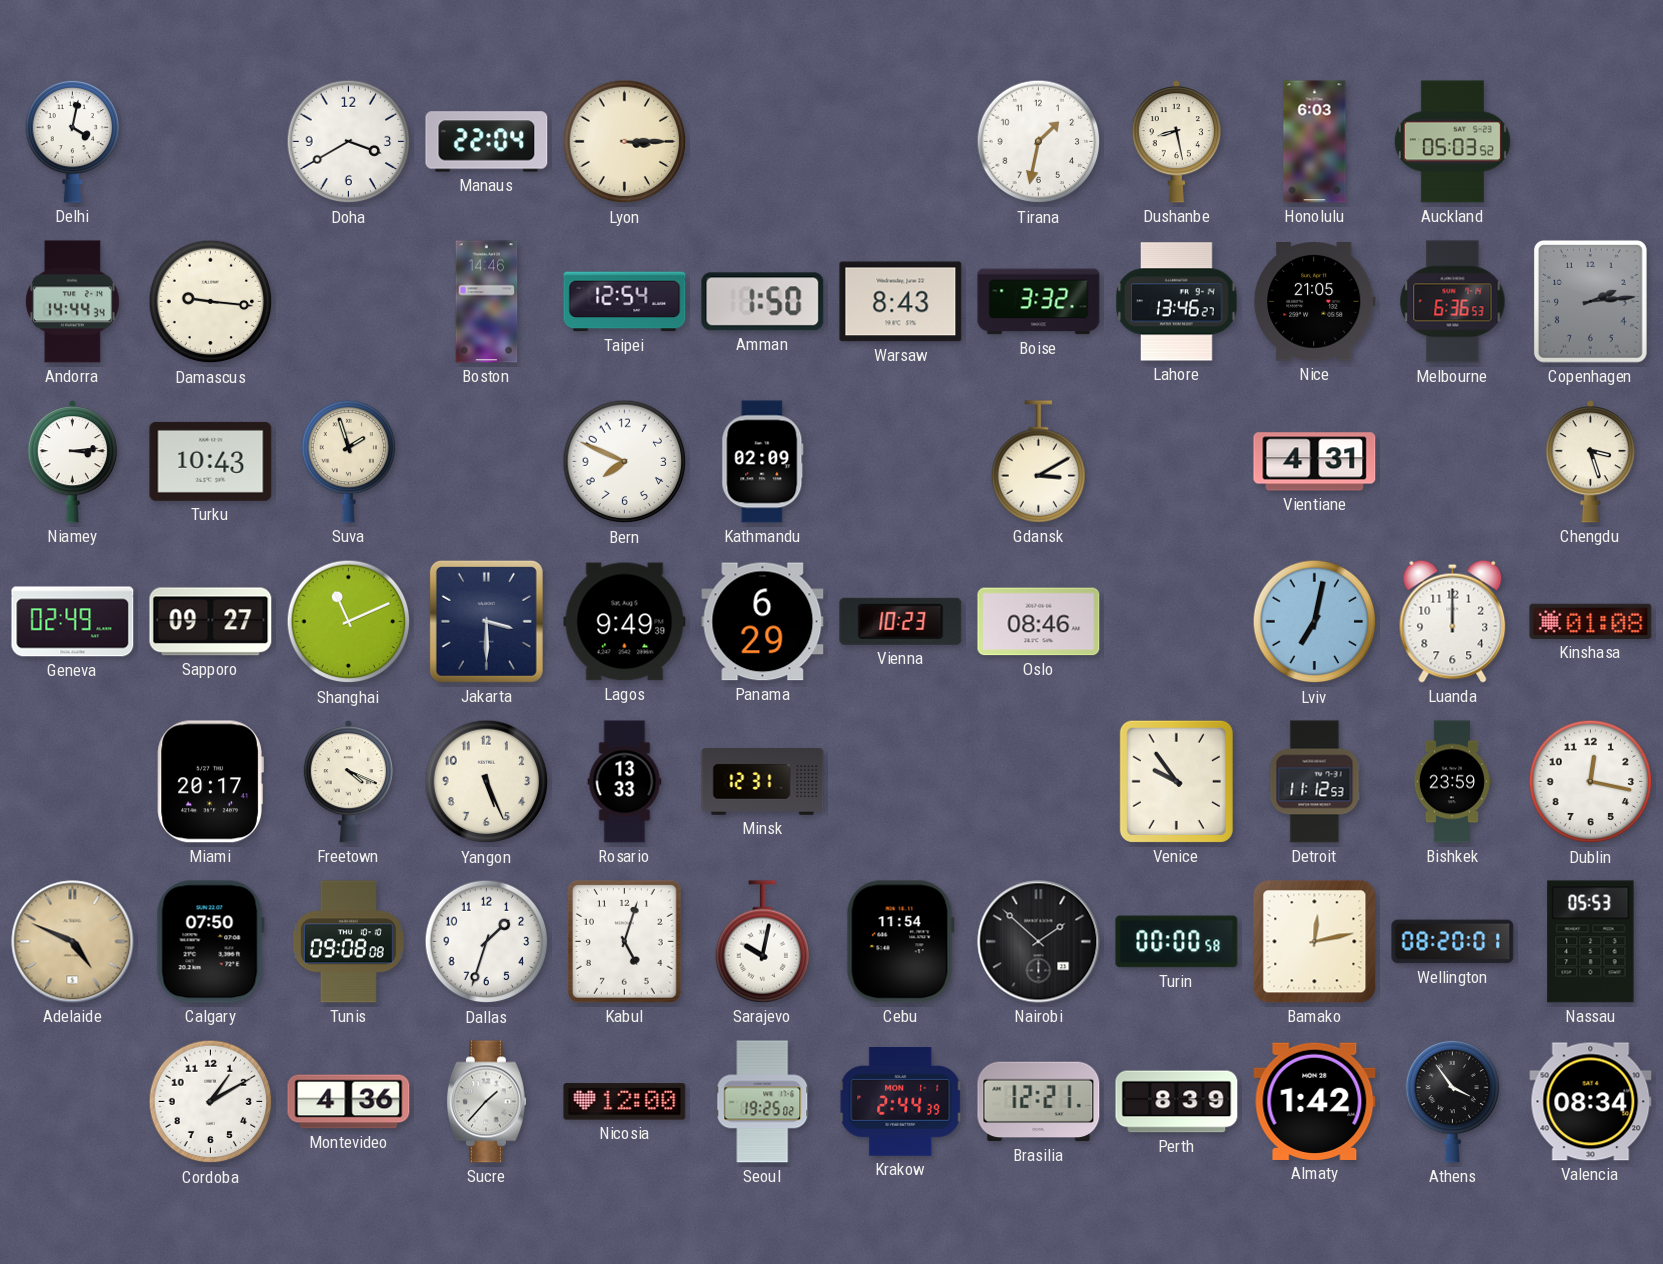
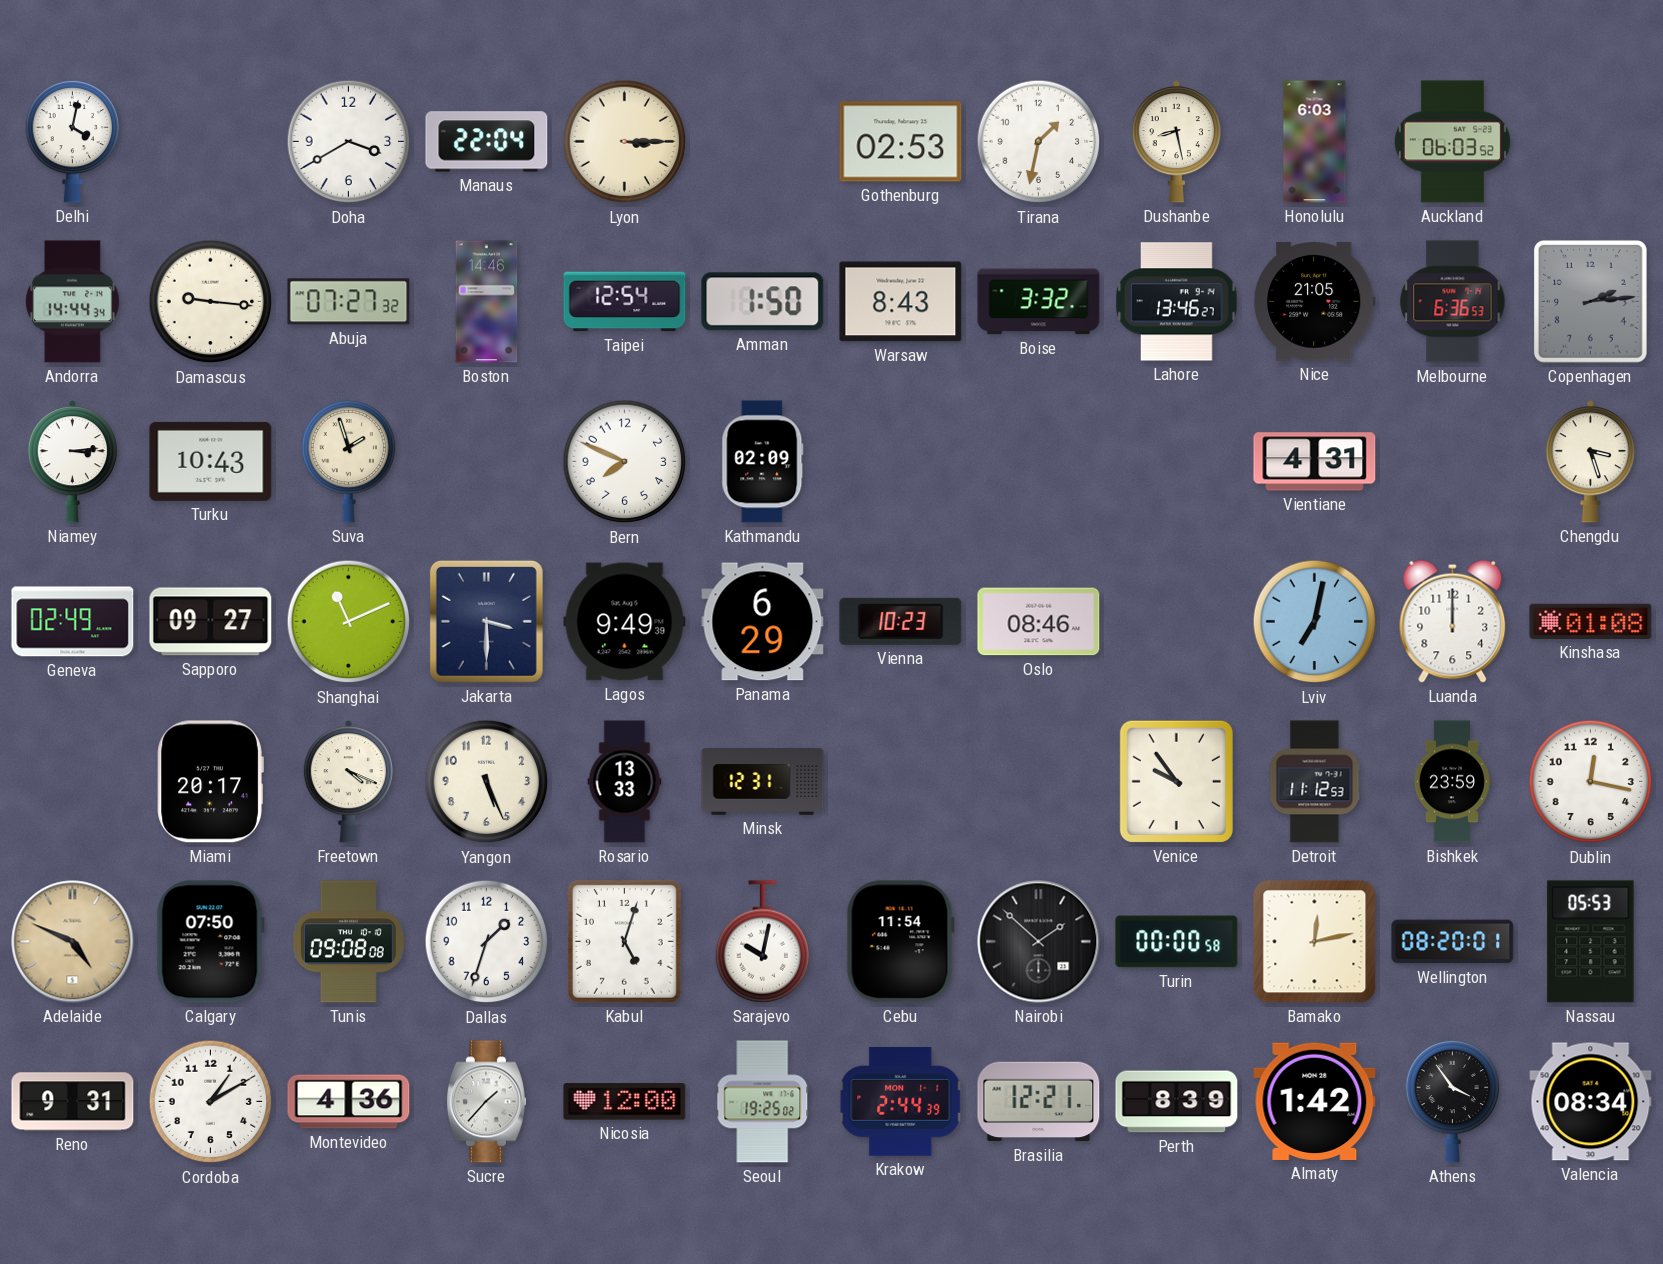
Gothenburg: none -> 02:53
Auckland: 05:03 -> 06:03
Abuja: none -> 07:27
Gdansk: 3:10 -> none
Reno: none -> 9:31
